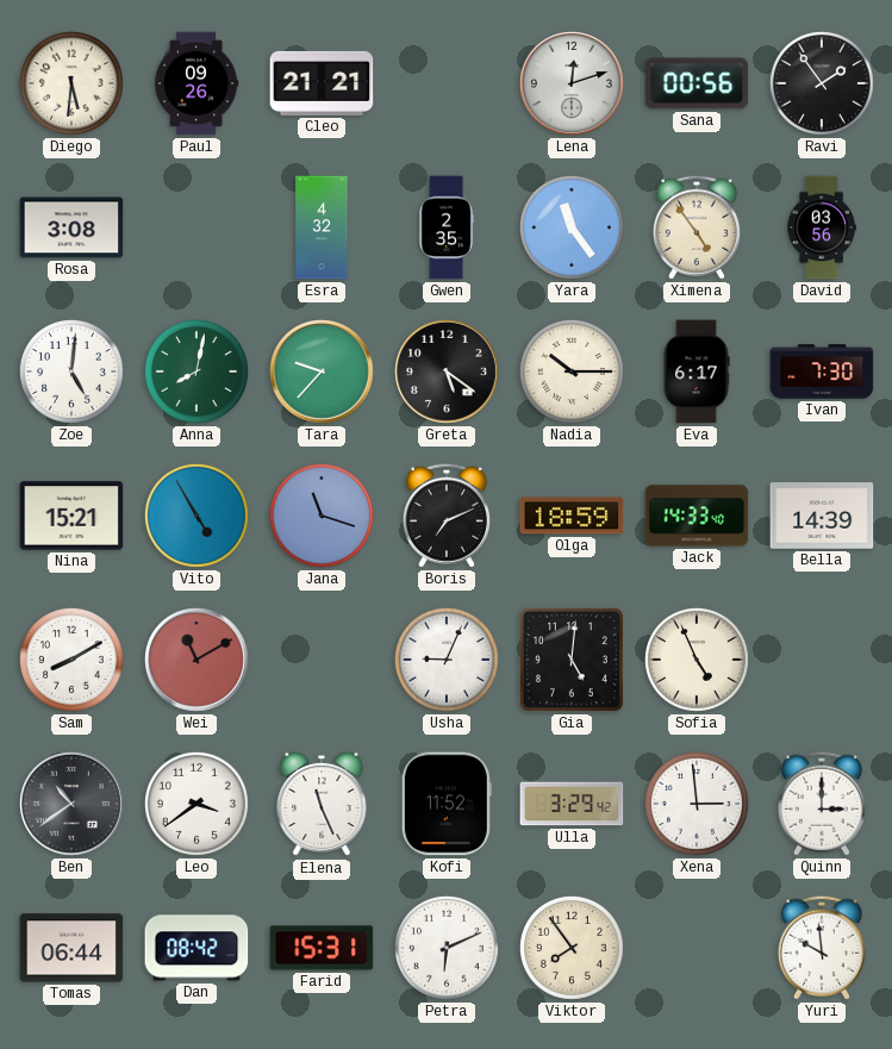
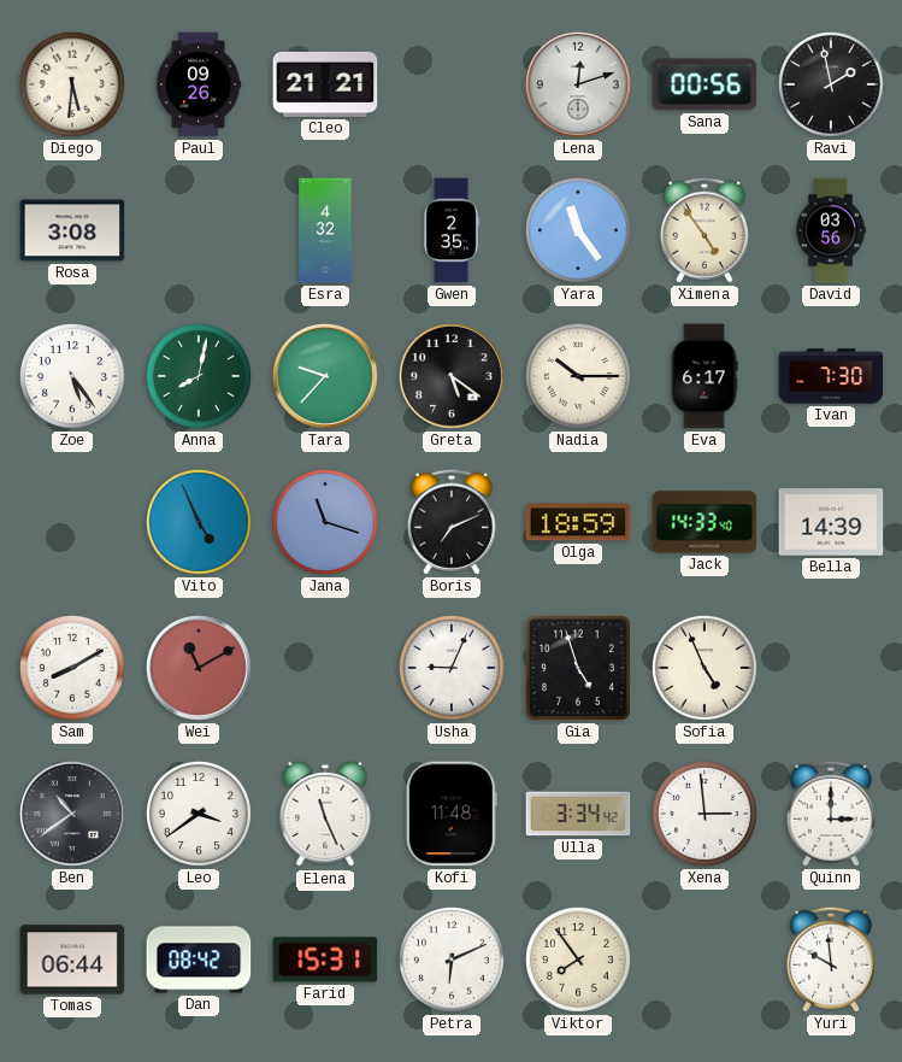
Ravi: 1:54 -> 1:58
Zoe: 5:01 -> 5:24
Nina: 15:21 -> none
Vito: 4:55 -> 4:56
Gia: 5:01 -> 4:57
Kofi: 11:52 -> 11:48
Ulla: 3:29 -> 3:34
